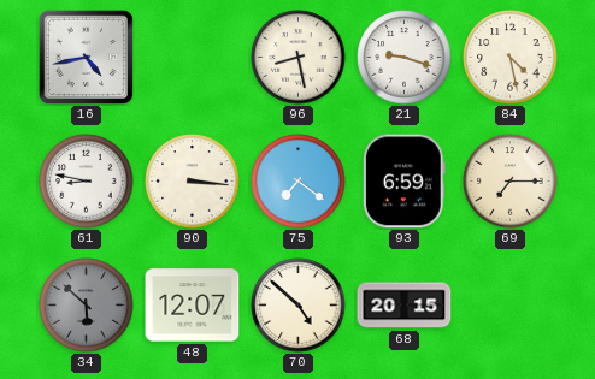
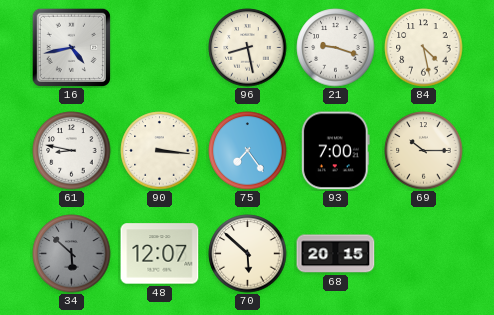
75: 7:21 -> 7:24
93: 6:59 -> 7:00
69: 7:15 -> 10:15
70: 4:52 -> 5:52
